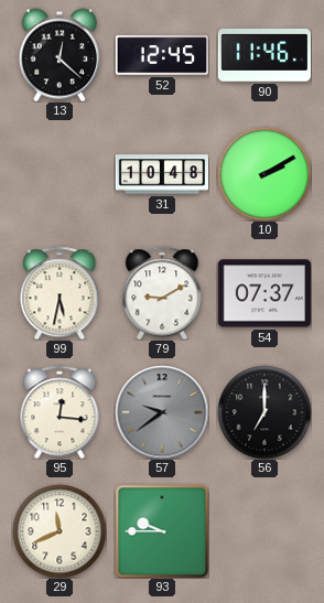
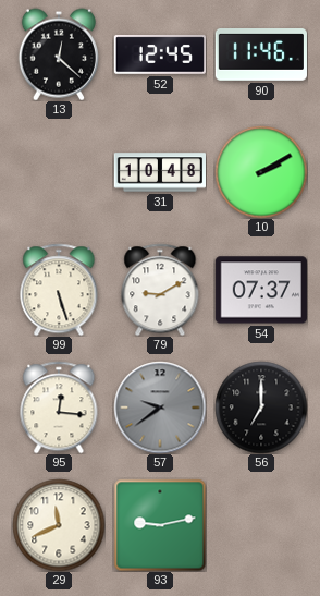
99: 5:32 -> 5:27
93: 9:45 -> 9:13
